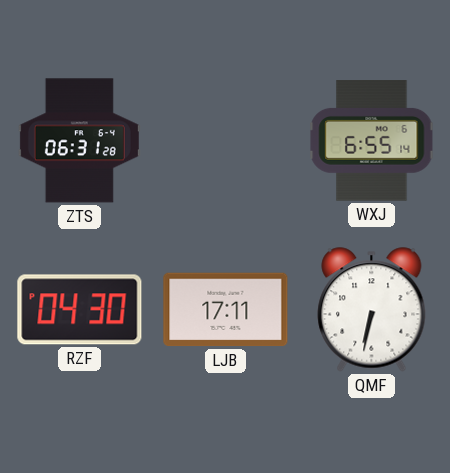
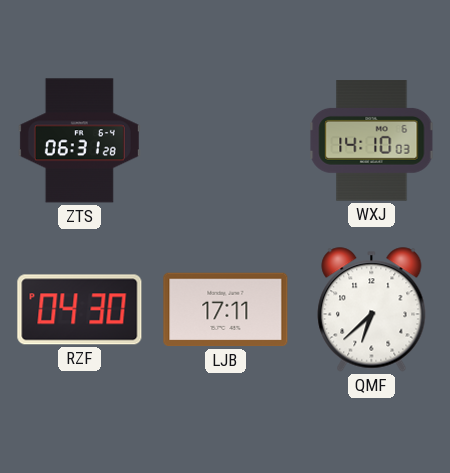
WXJ: 6:55 -> 14:10
QMF: 6:32 -> 6:38
